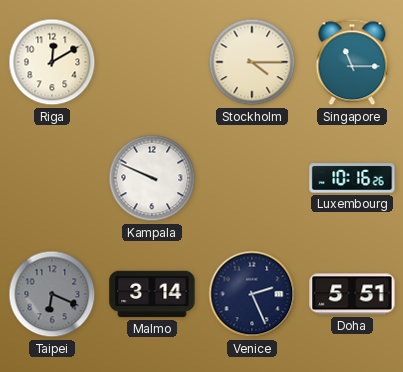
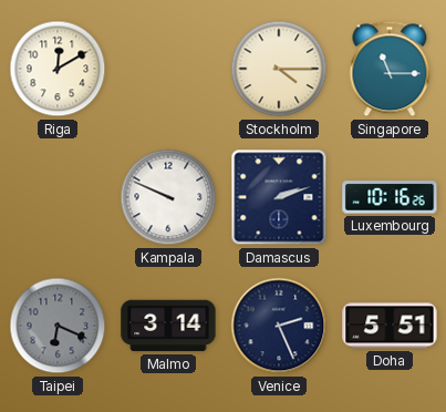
Damascus: none -> 2:12
